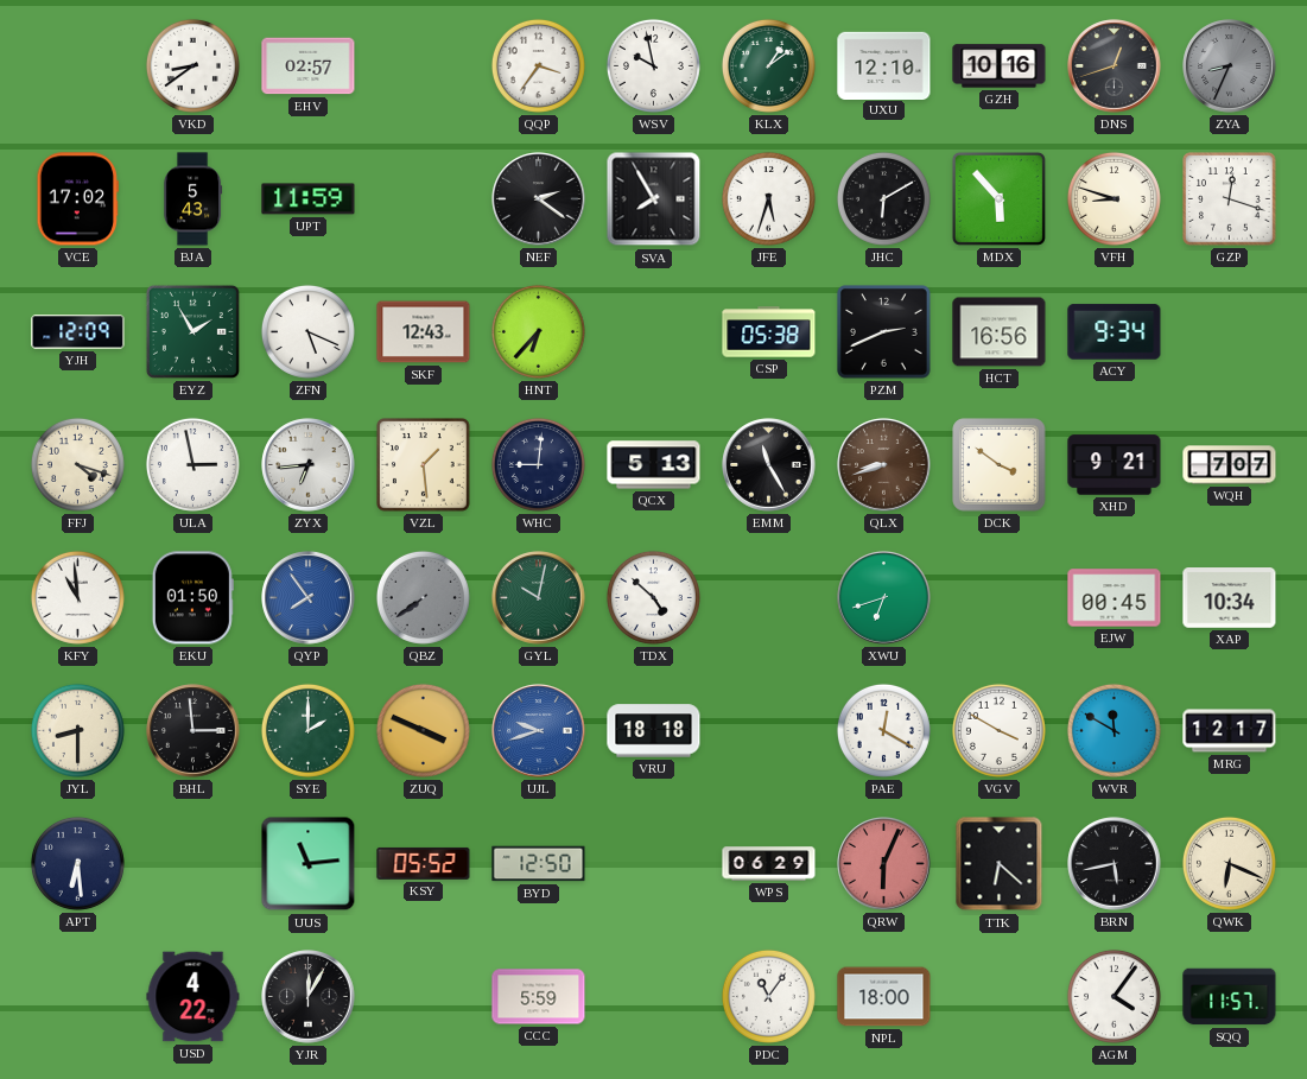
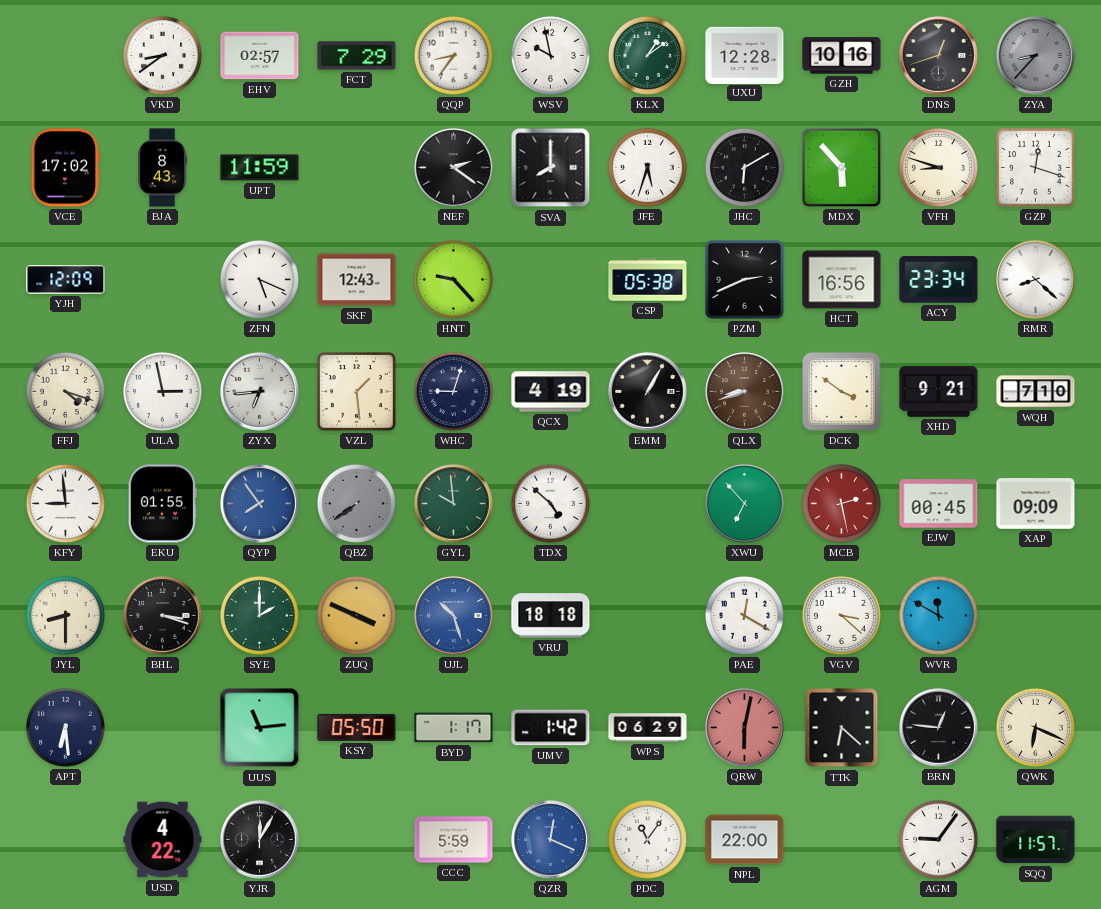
FCT: none -> 7:29
QQP: 3:36 -> 8:36
UXU: 12:10 -> 12:28
ZYA: 8:34 -> 8:37
BJA: 5:43 -> 8:43
SVA: 7:55 -> 8:00
EYZ: 1:55 -> none
HNT: 6:37 -> 9:23
ACY: 9:34 -> 23:34
RMR: none -> 8:22
WHC: 9:01 -> 9:03
QCX: 5:13 -> 4:19
EMM: 11:25 -> 1:05
WQH: 7:07 -> 7:10
KFY: 10:59 -> 8:59
EKU: 01:50 -> 01:55
GYL: 10:02 -> 9:59
XWU: 6:42 -> 6:53
MCB: none -> 2:28
XAP: 10:34 -> 09:09
BHL: 2:59 -> 3:18
UJL: 9:42 -> 10:27
VGV: 3:50 -> 3:22
MRG: 12:17 -> none
KSY: 05:52 -> 05:50
BYD: 12:50 -> 1:17
UMV: none -> 1:42
QRW: 6:04 -> 6:02
BRN: 5:43 -> 12:46
QZR: none -> 12:19
NPL: 18:00 -> 22:00
AGM: 4:06 -> 9:06
